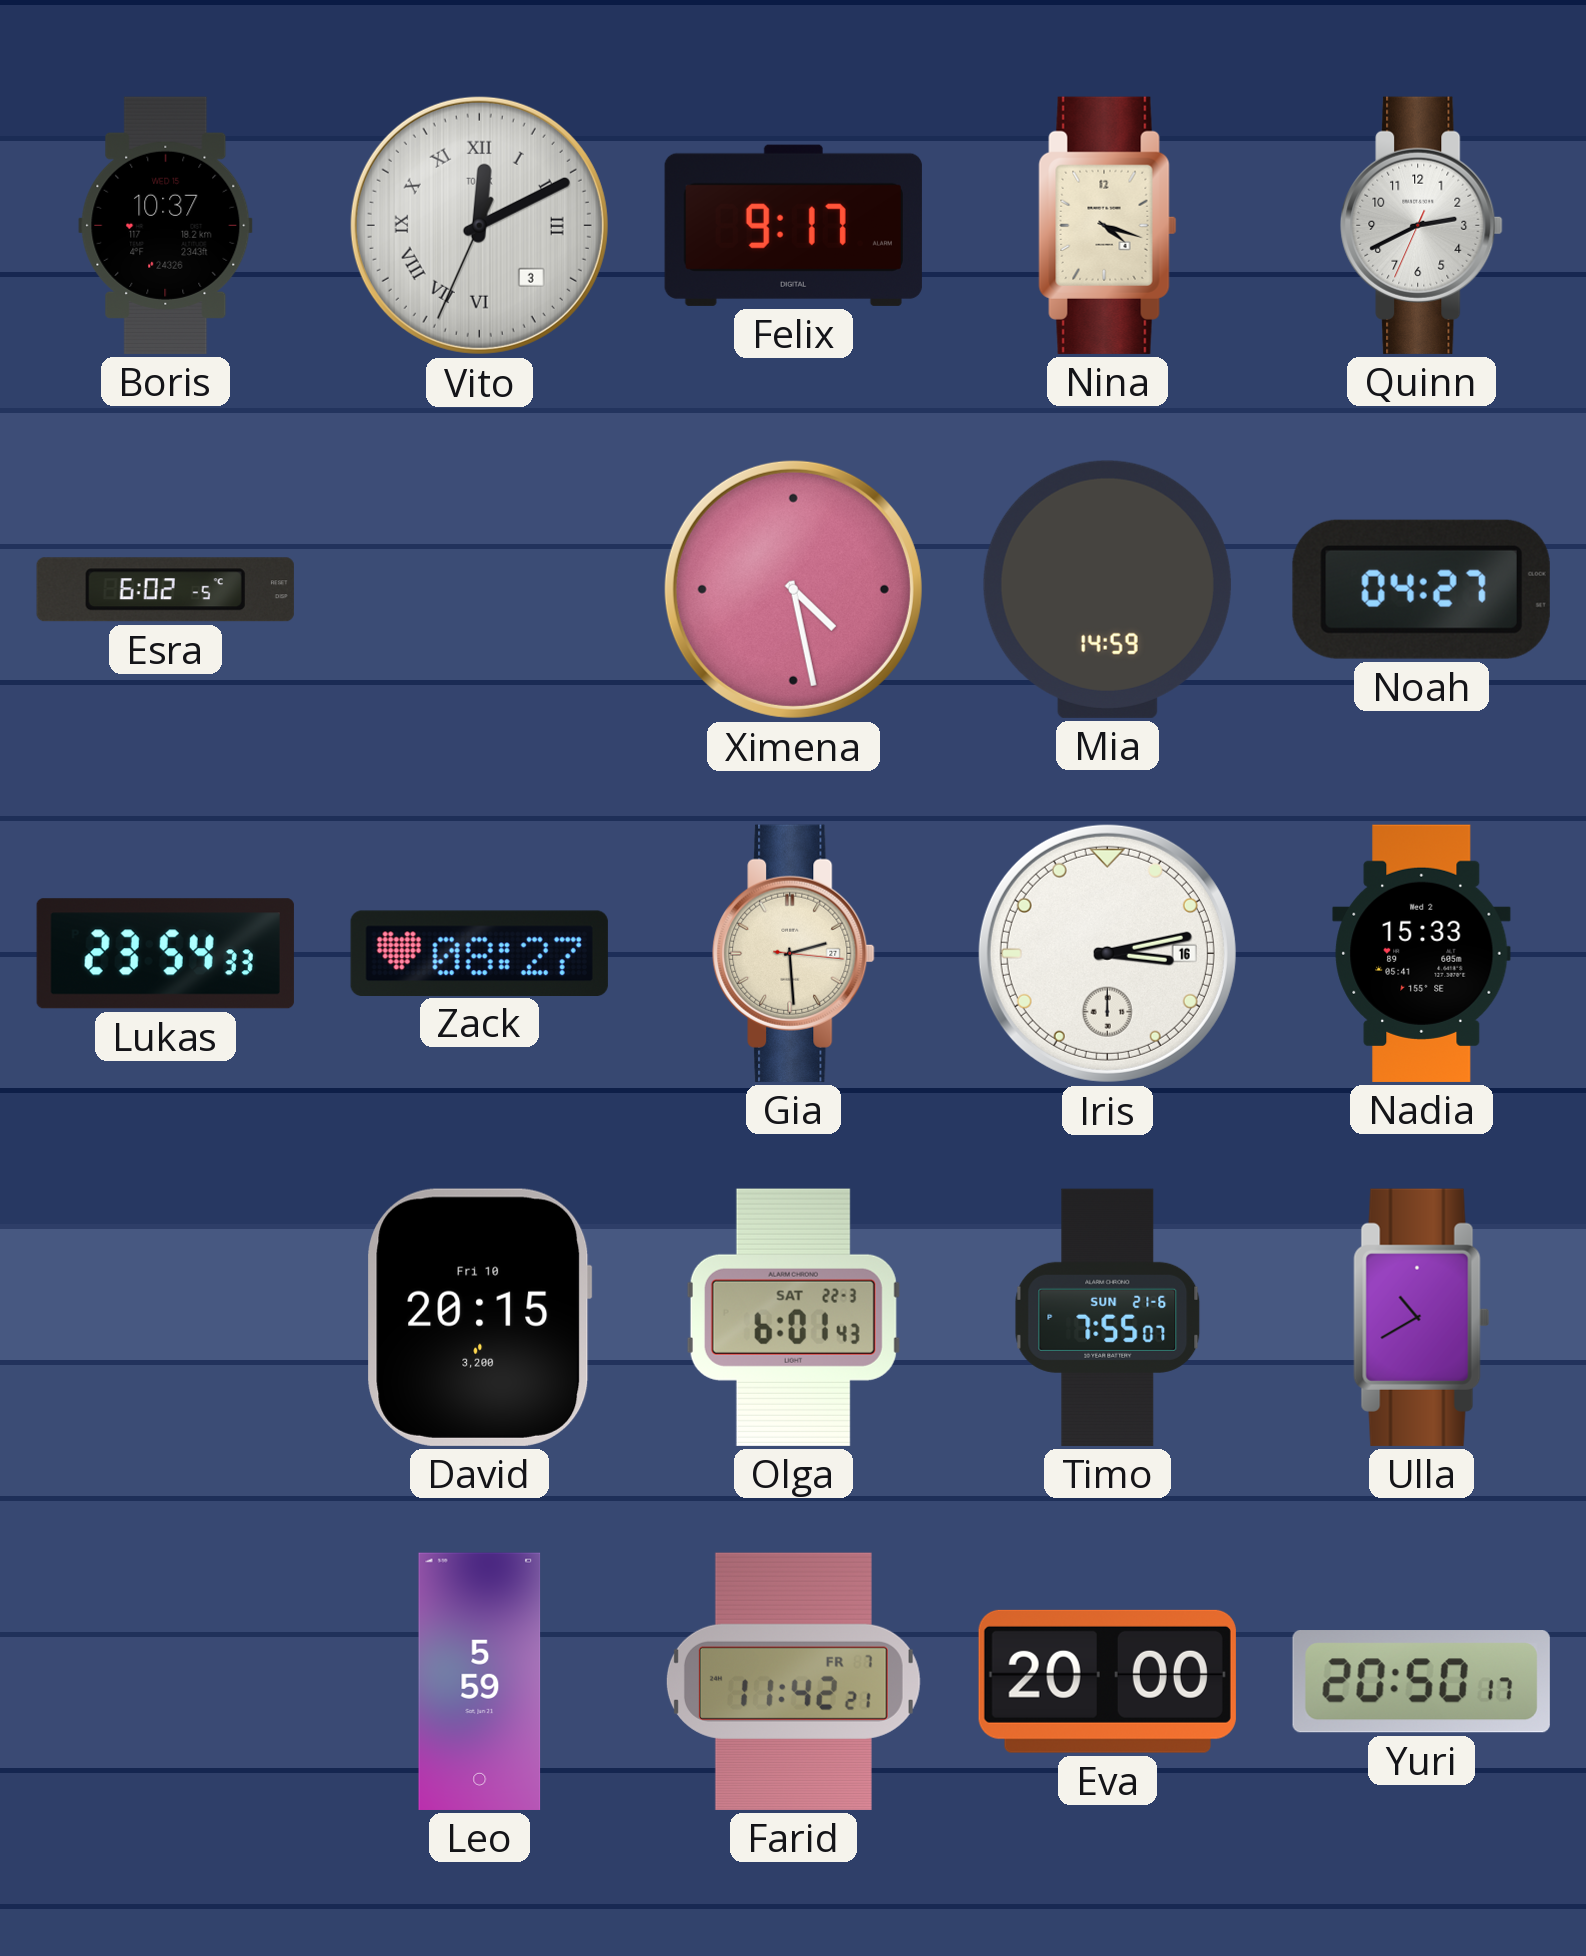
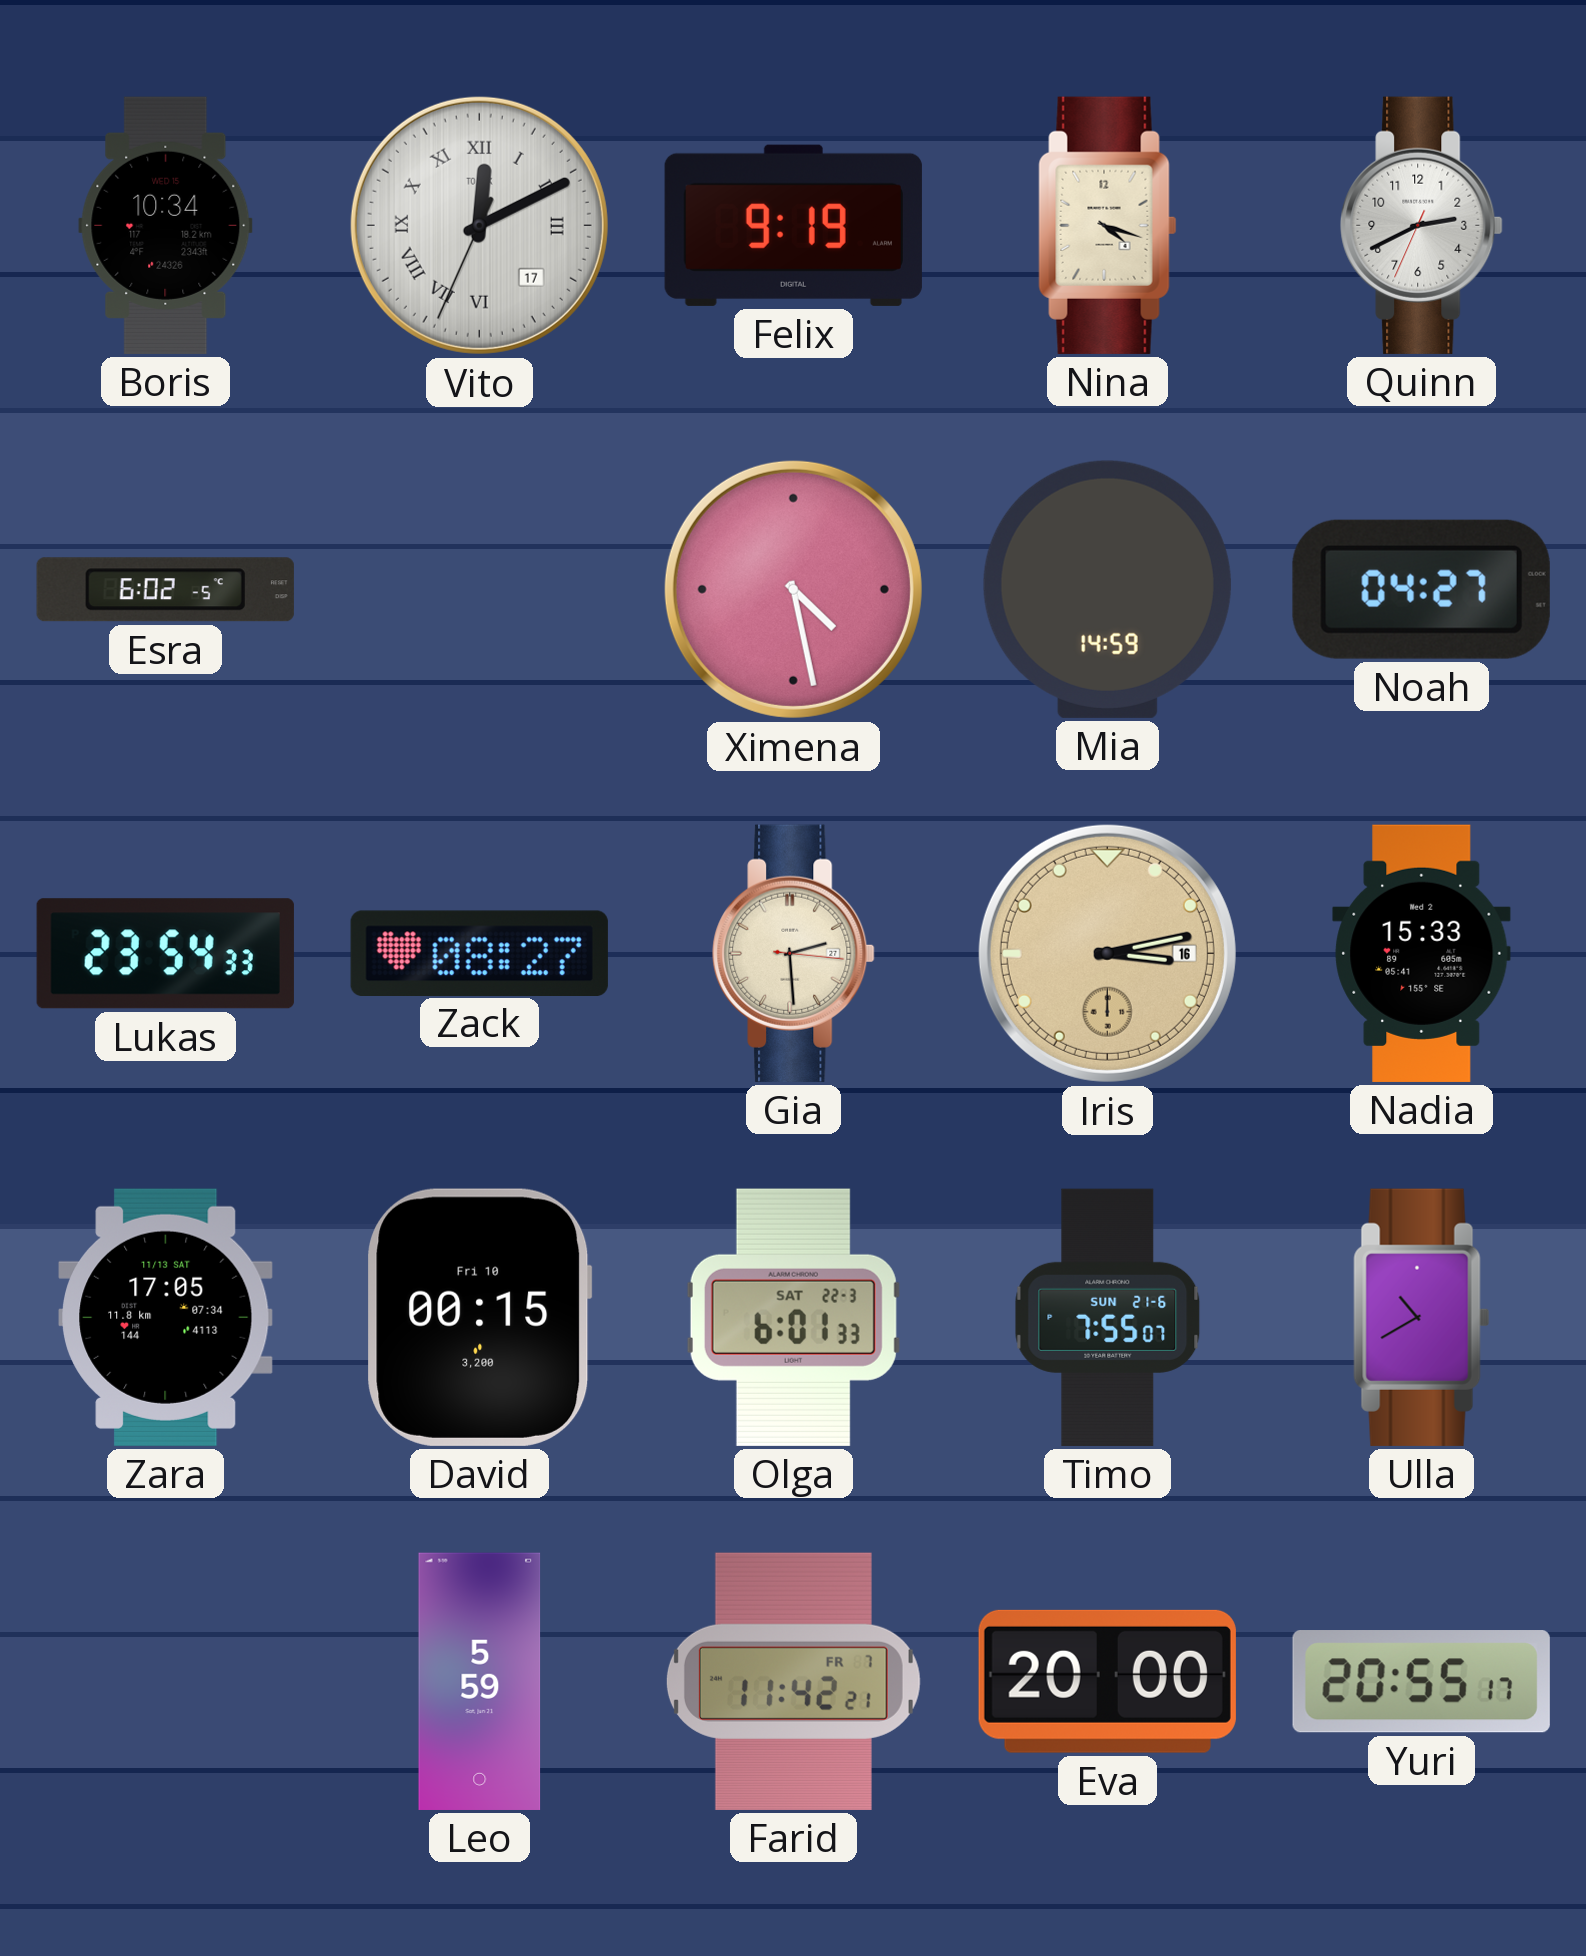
Boris: 10:37 -> 10:34
Vito date: 3 -> 17
Felix: 9:17 -> 9:19
Iris dial: white -> champagne
Zara: none -> 17:05
David: 20:15 -> 00:15
Olga: 6:01:43 -> 6:01:33
Yuri: 20:50 -> 20:55
